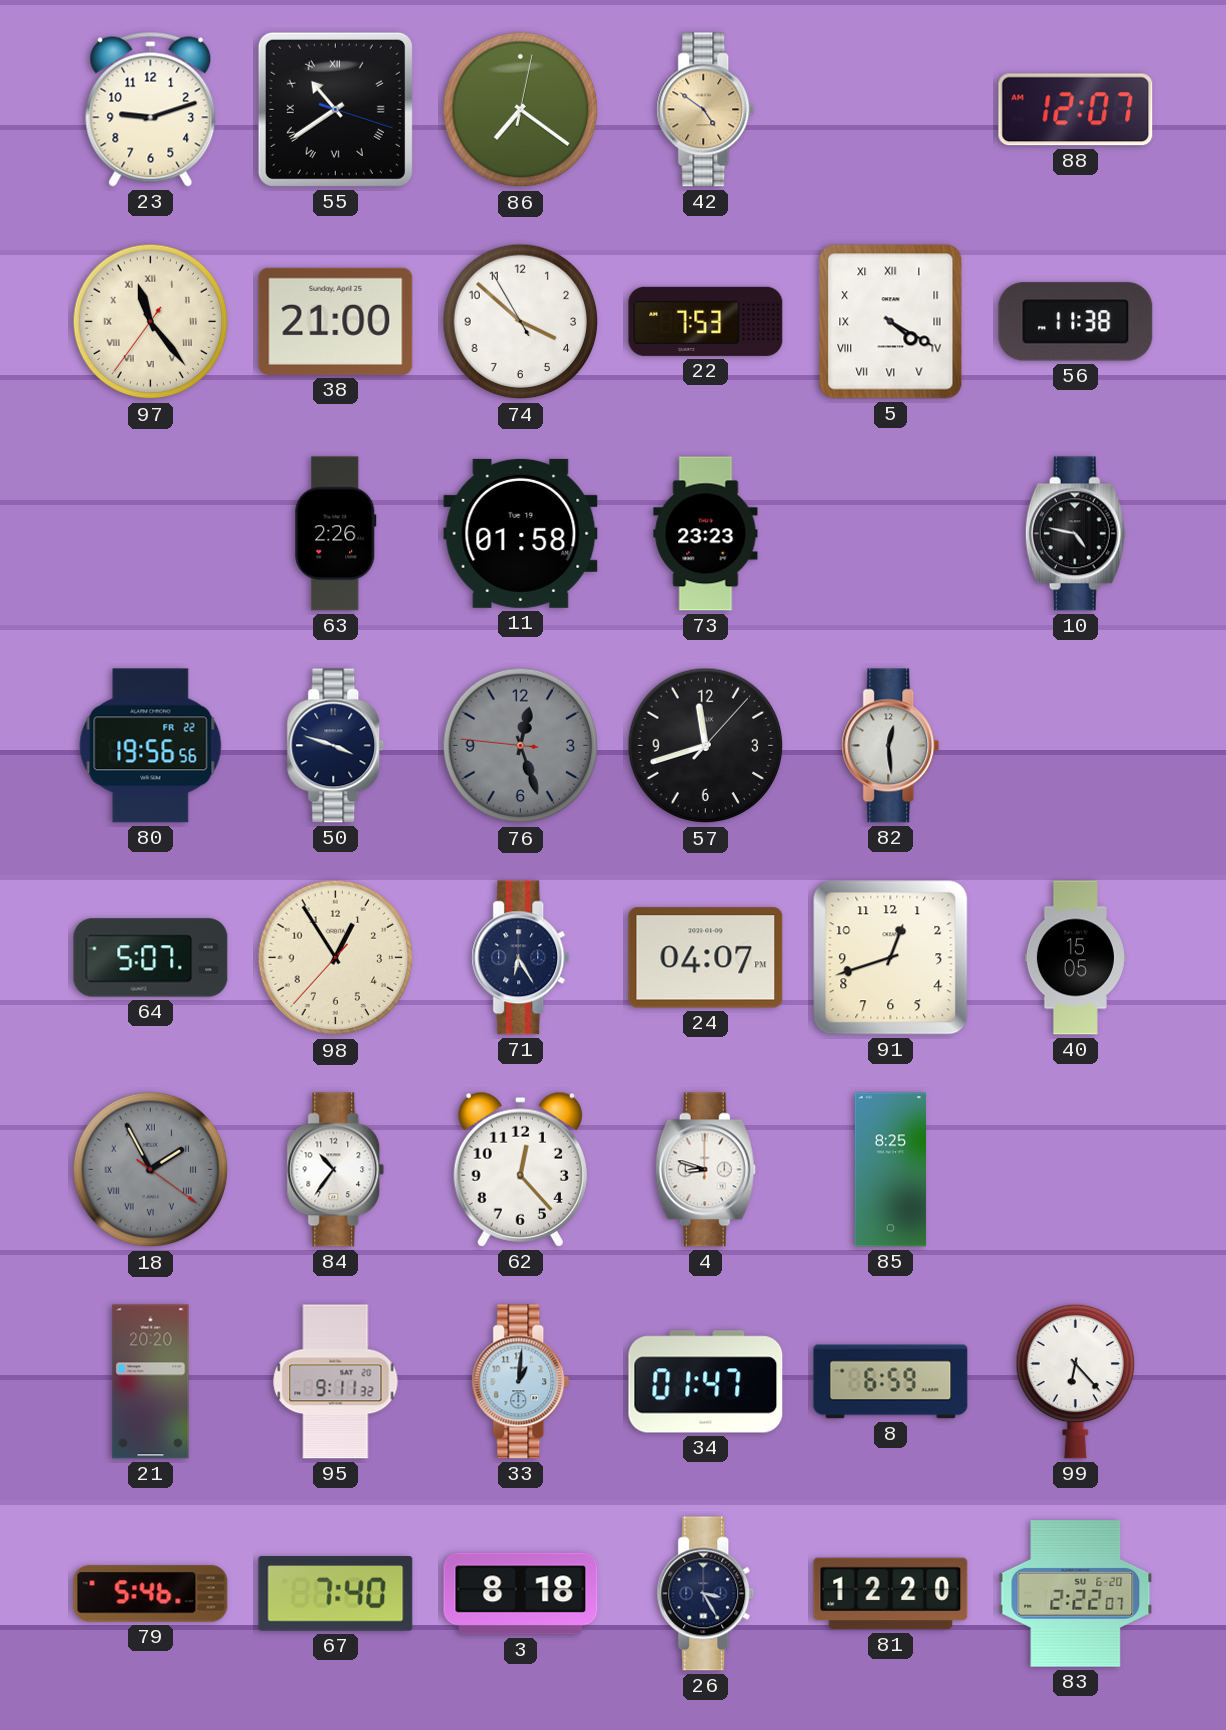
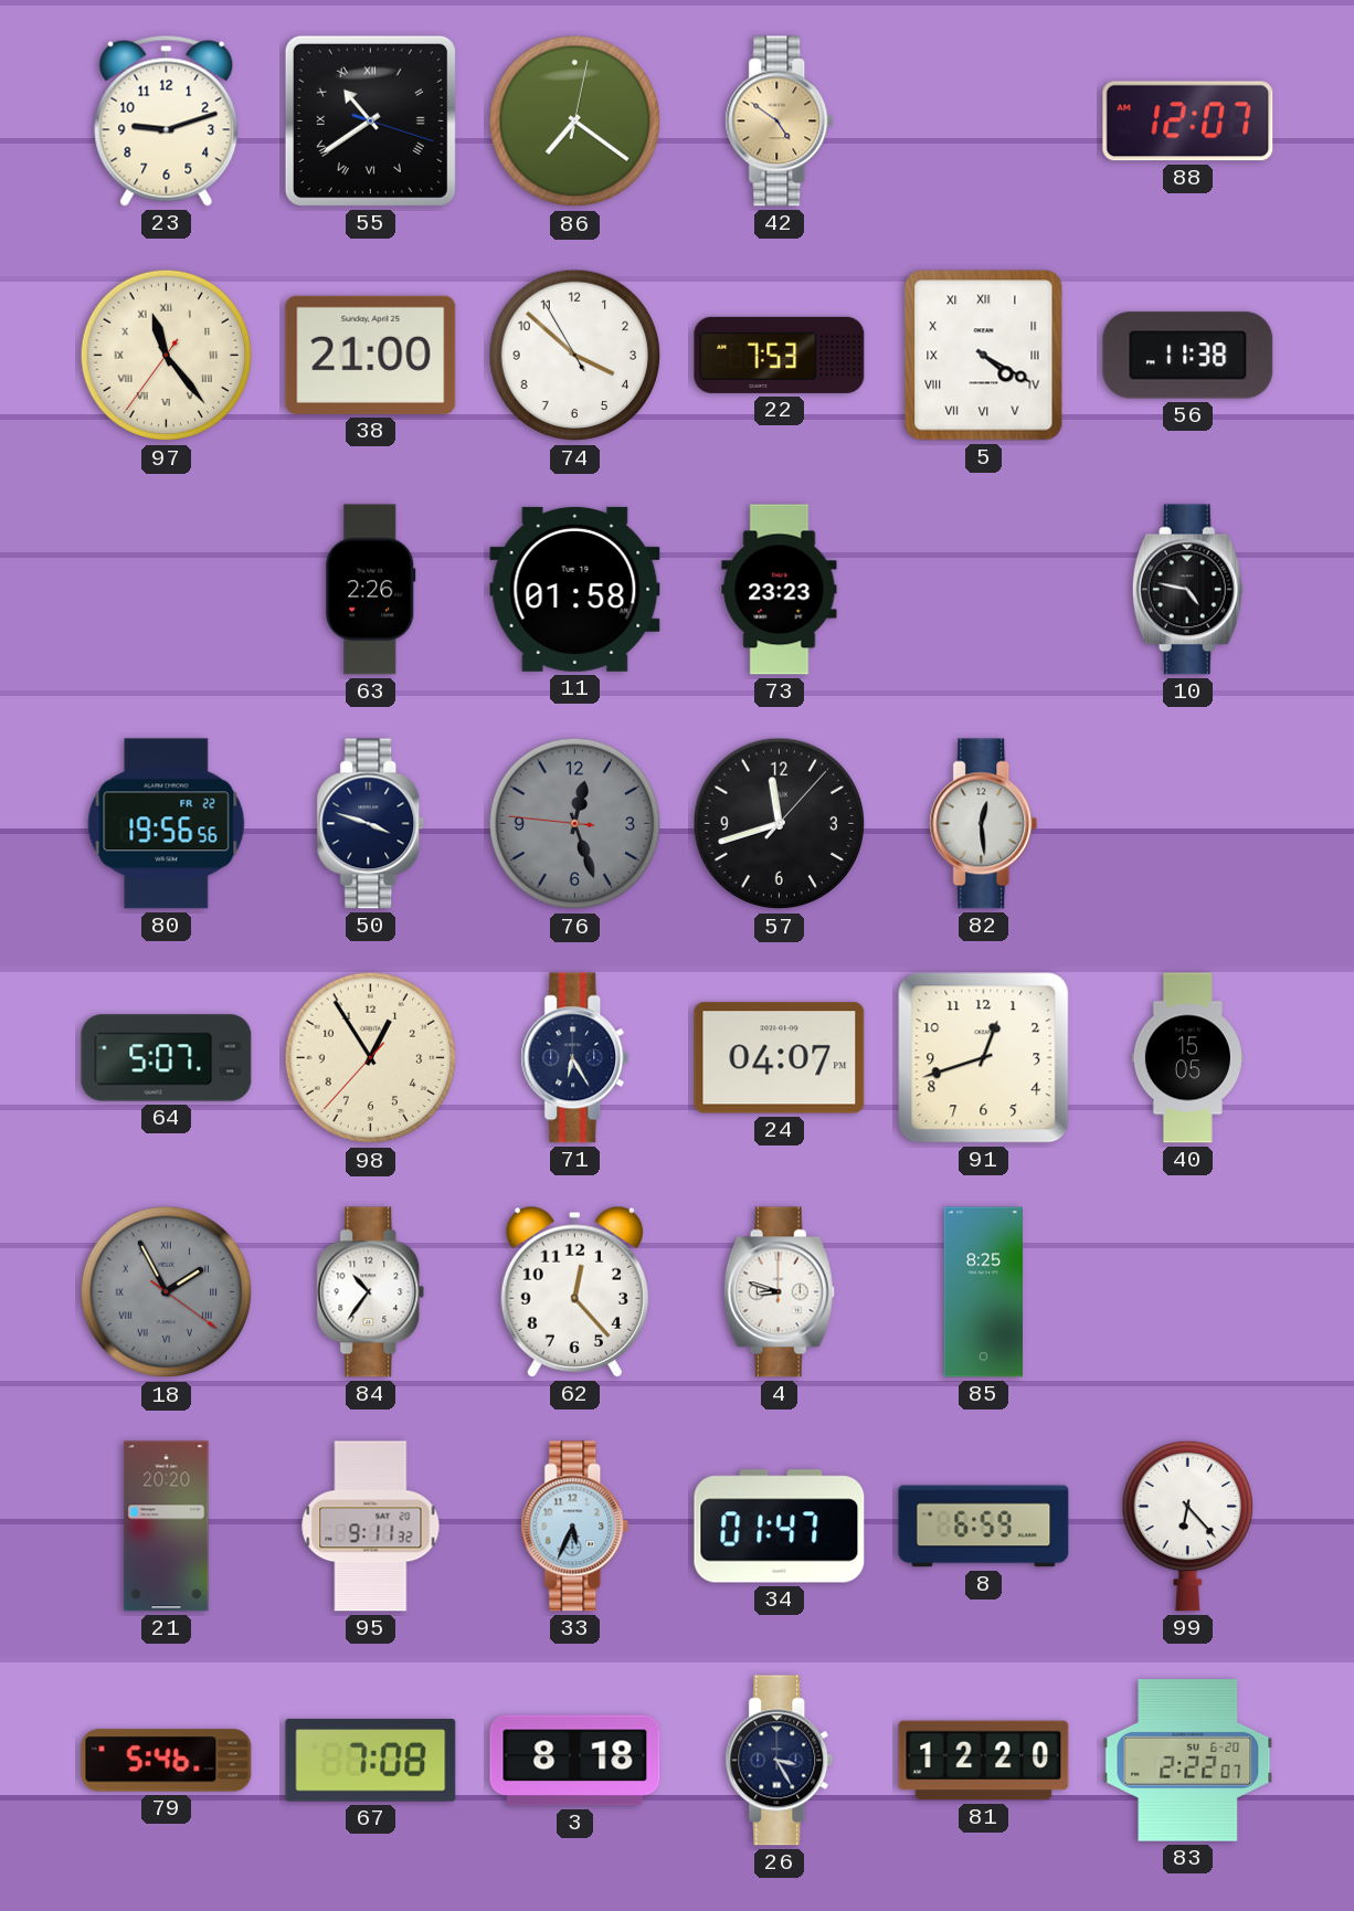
33: 1:01 -> 5:34
67: 7:40 -> 7:08
